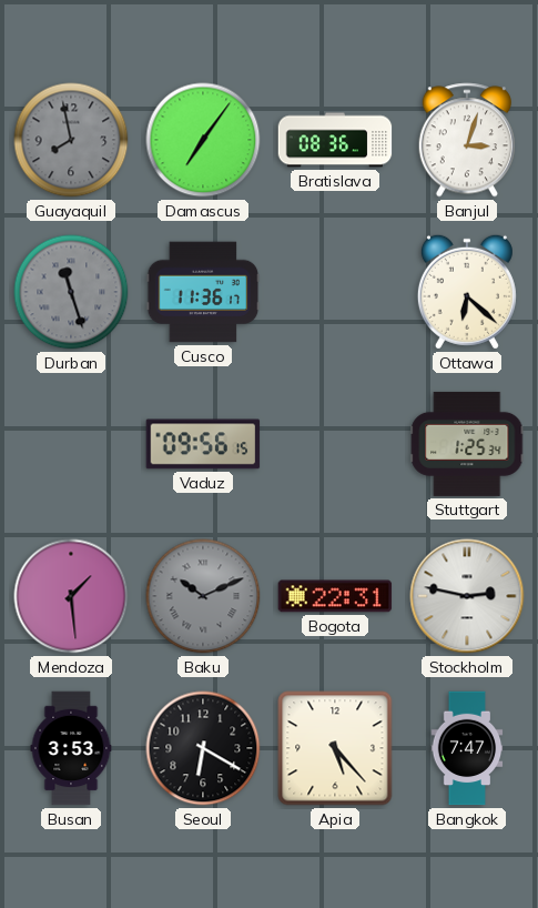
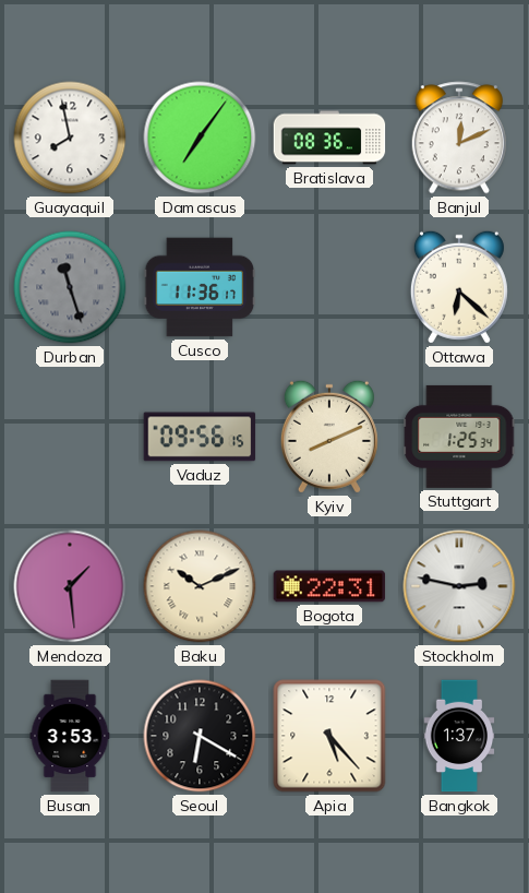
Guayaquil dial: grey -> white
Banjul: 3:03 -> 12:11
Kyiv: none -> 8:11
Baku dial: grey -> cream
Bangkok: 7:47 -> 1:37
